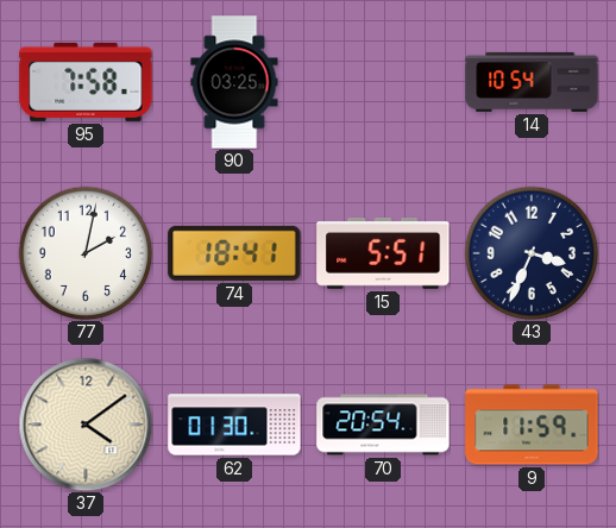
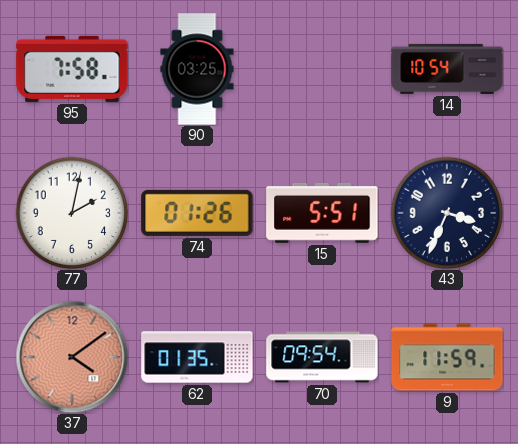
74: 18:41 -> 01:26
37 dial: cream -> salmon
62: 01:30 -> 01:35
70: 20:54 -> 09:54
